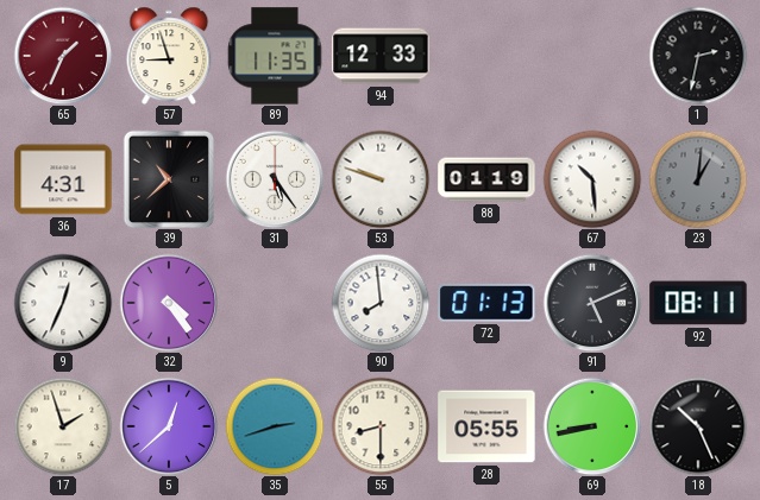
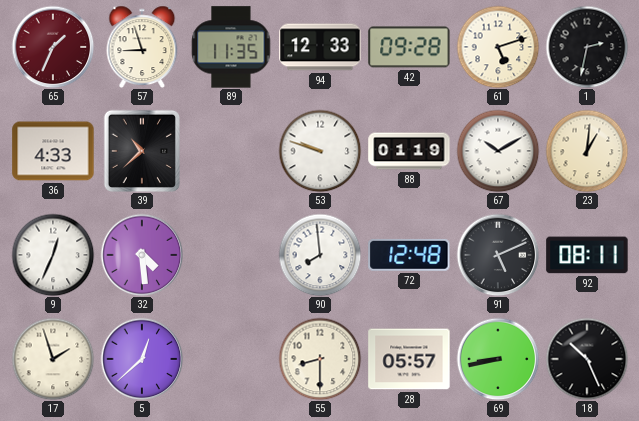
42: none -> 09:28
61: none -> 5:12
36: 4:31 -> 4:33
31: 5:24 -> none
67: 10:29 -> 10:10
23 dial: grey -> cream
32: 4:24 -> 4:29
72: 01:13 -> 12:48
35: 2:42 -> none
28: 05:55 -> 05:57
